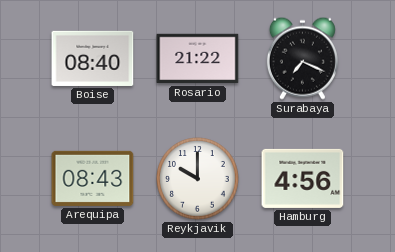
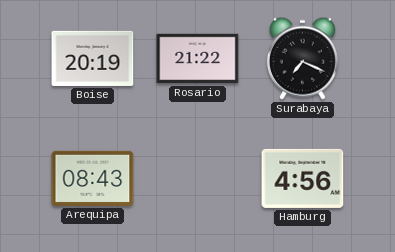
Boise: 08:40 -> 20:19
Reykjavik: 10:00 -> none
